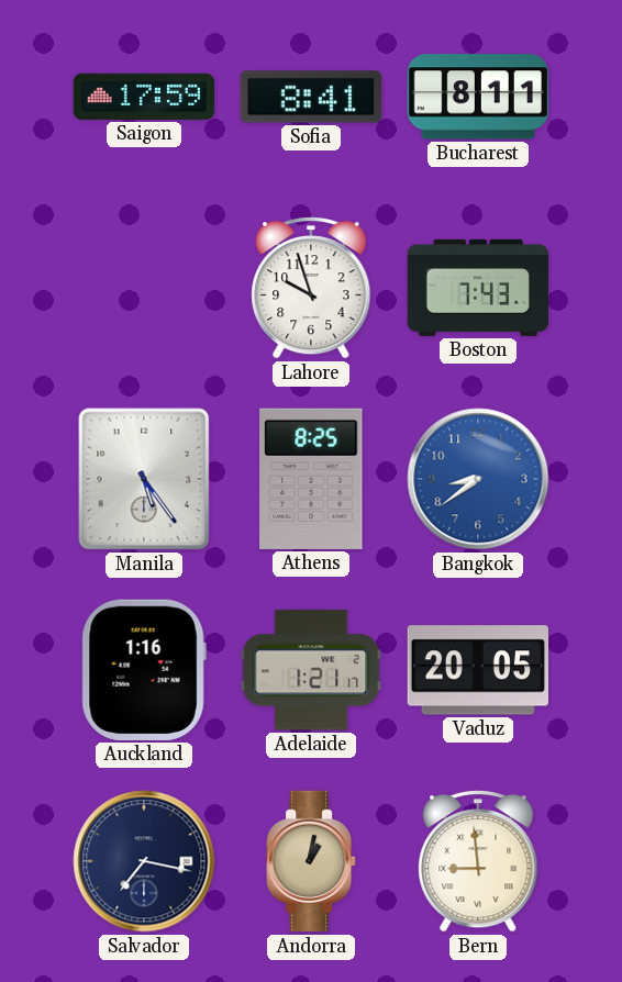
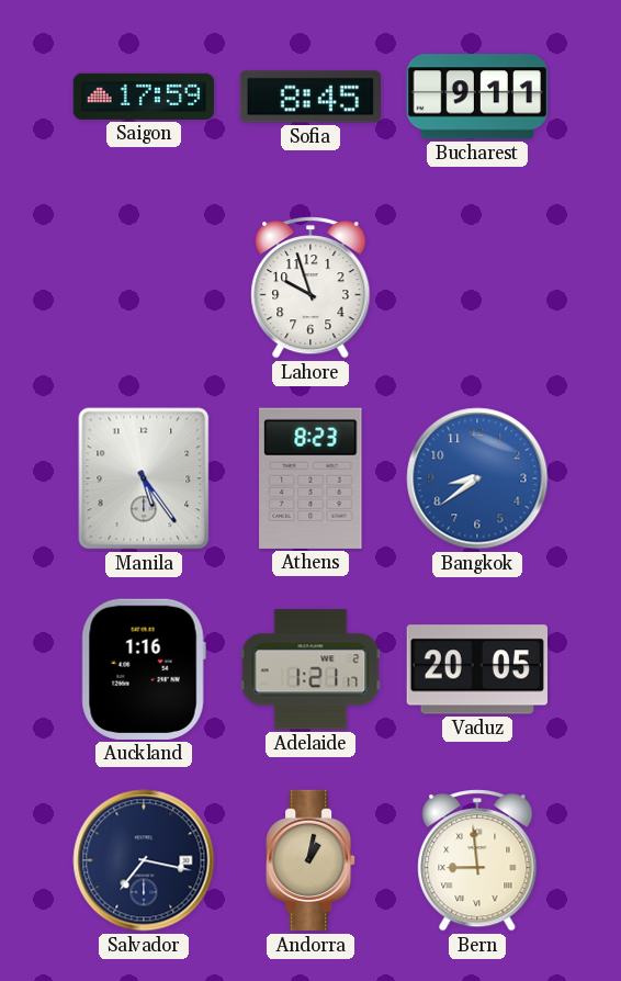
Sofia: 8:41 -> 8:45
Bucharest: 8:11 -> 9:11
Boston: 7:43 -> none
Athens: 8:25 -> 8:23
